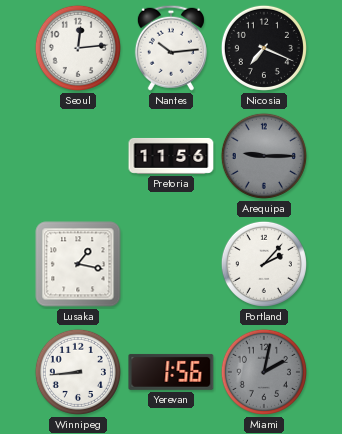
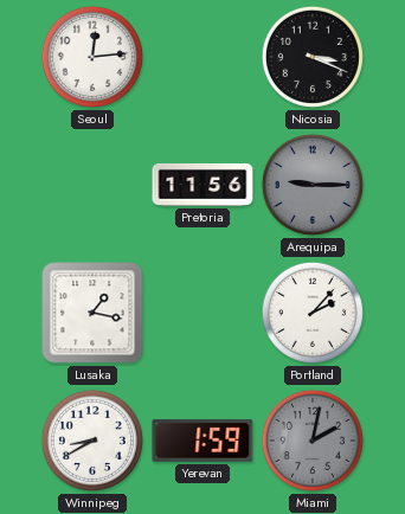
Nantes: 10:14 -> none
Nicosia: 7:19 -> 3:19
Winnipeg: 8:44 -> 8:40
Yerevan: 1:56 -> 1:59
